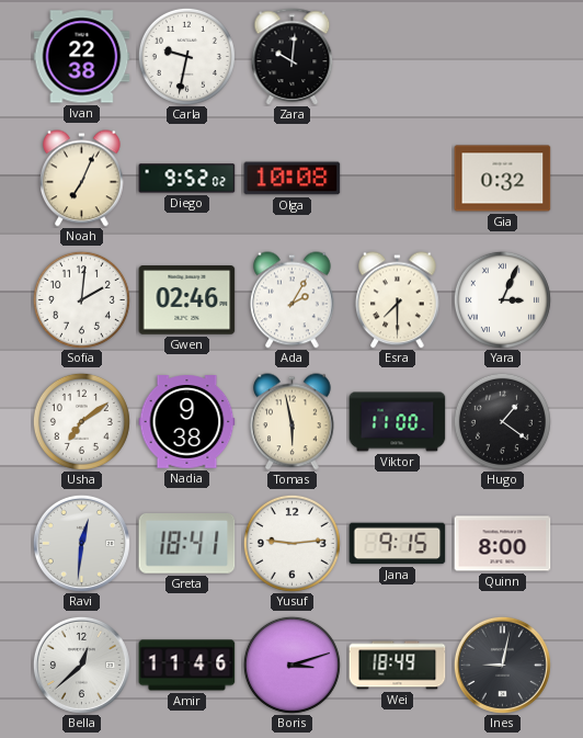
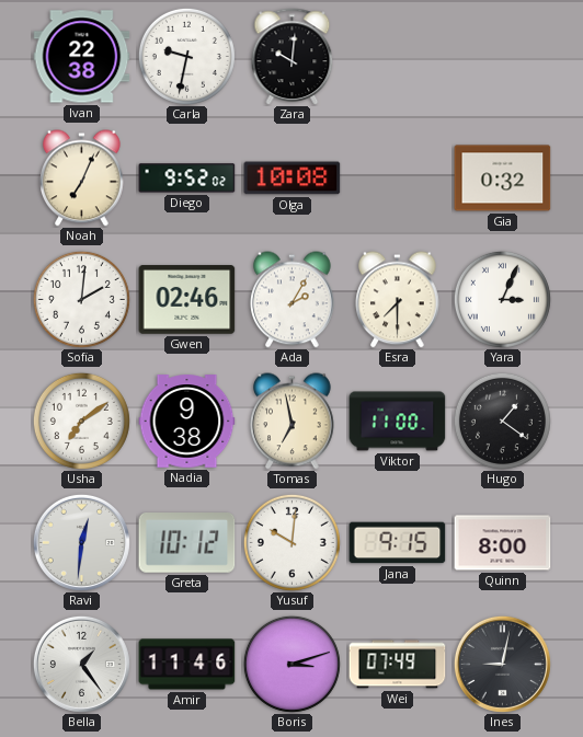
Tomas: 5:58 -> 6:58
Greta: 18:41 -> 10:12
Yusuf: 9:14 -> 10:01
Bella: 12:38 -> 1:24
Wei: 18:49 -> 07:49
